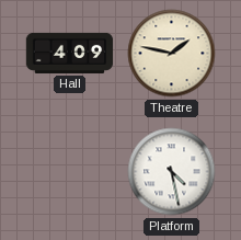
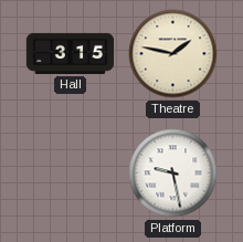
Hall: 4:09 -> 3:15
Platform: 4:28 -> 9:28
